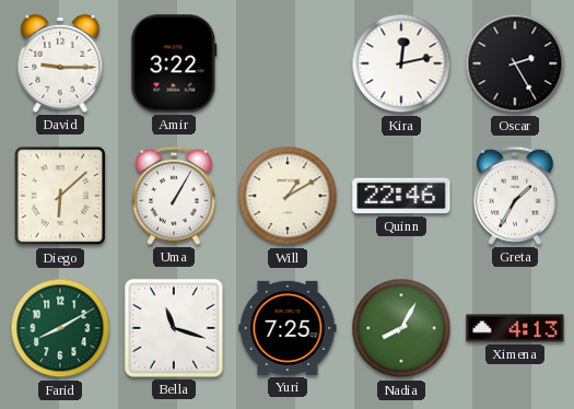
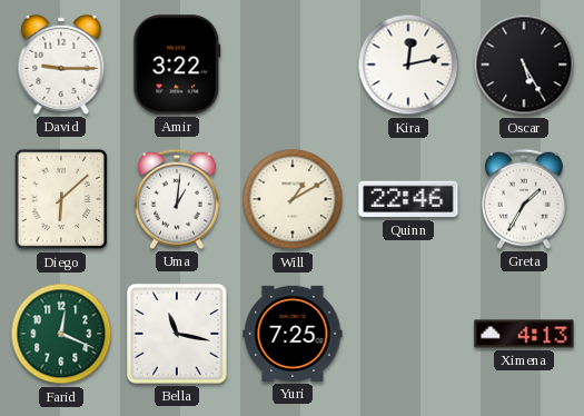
Oscar: 2:25 -> 5:25
Uma: 1:05 -> 1:01
Farid: 8:10 -> 12:19
Bella: 11:18 -> 11:17
Nadia: 8:05 -> none
